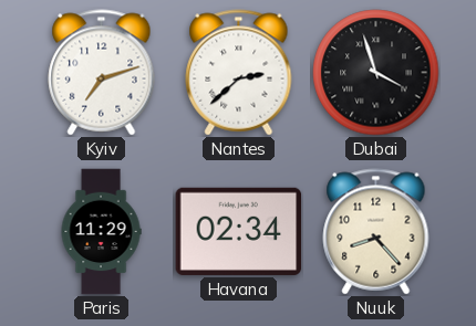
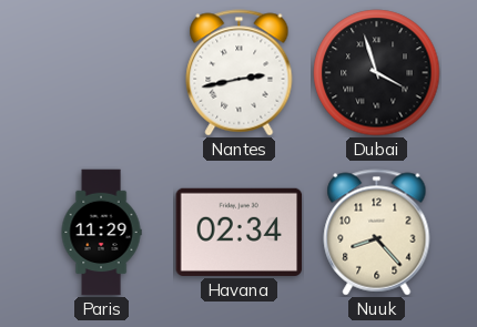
Kyiv: 7:12 -> none
Nantes: 2:38 -> 2:43
